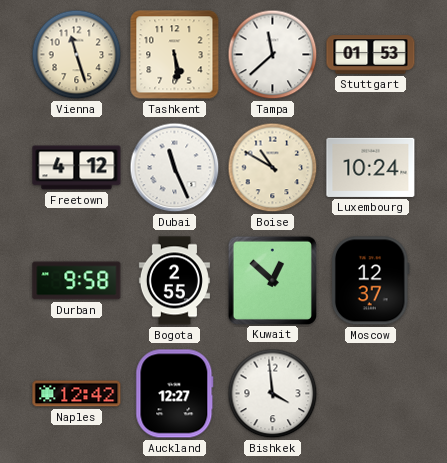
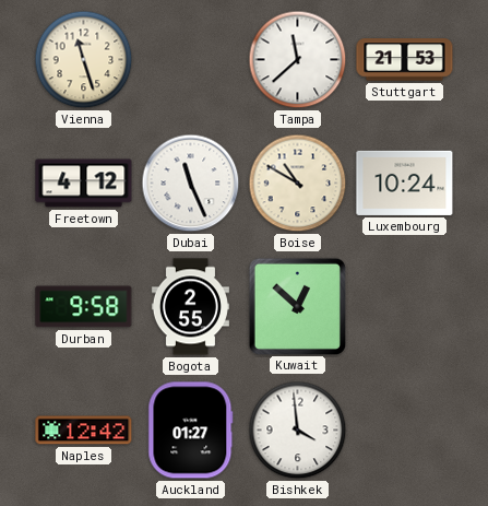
Tashkent: 5:29 -> none
Stuttgart: 01:53 -> 21:53
Moscow: 12:37 -> none
Auckland: 12:27 -> 01:27
